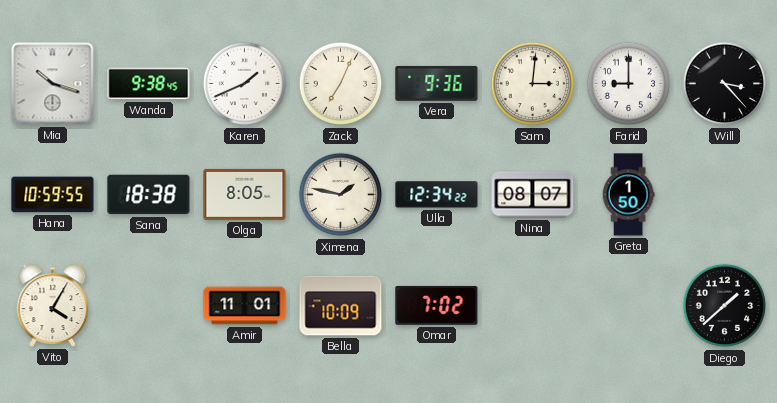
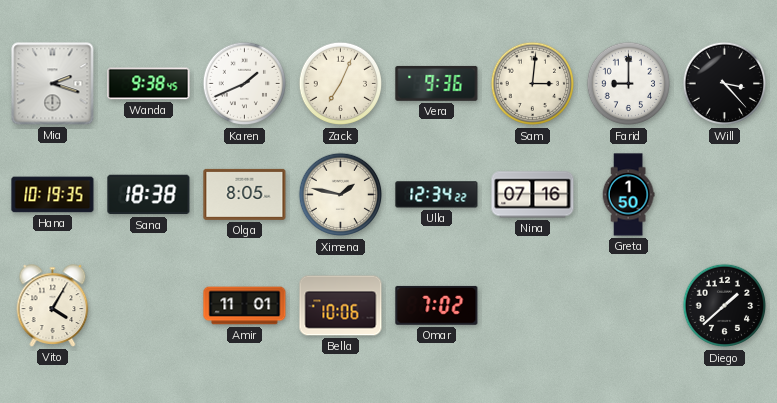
Mia: 10:18 -> 2:18
Hana: 10:59 -> 10:19
Nina: 08:07 -> 07:16
Bella: 10:09 -> 10:06
